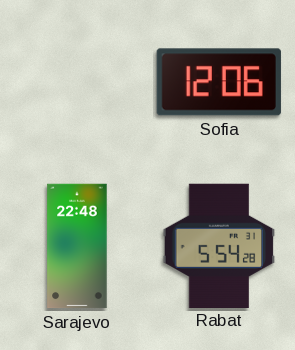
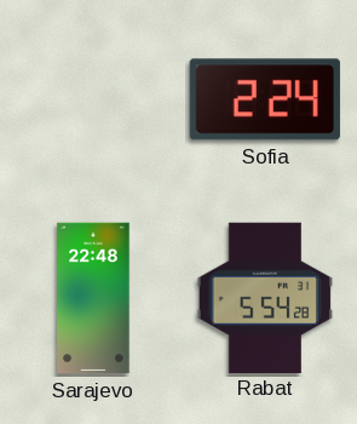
Sofia: 12:06 -> 2:24
